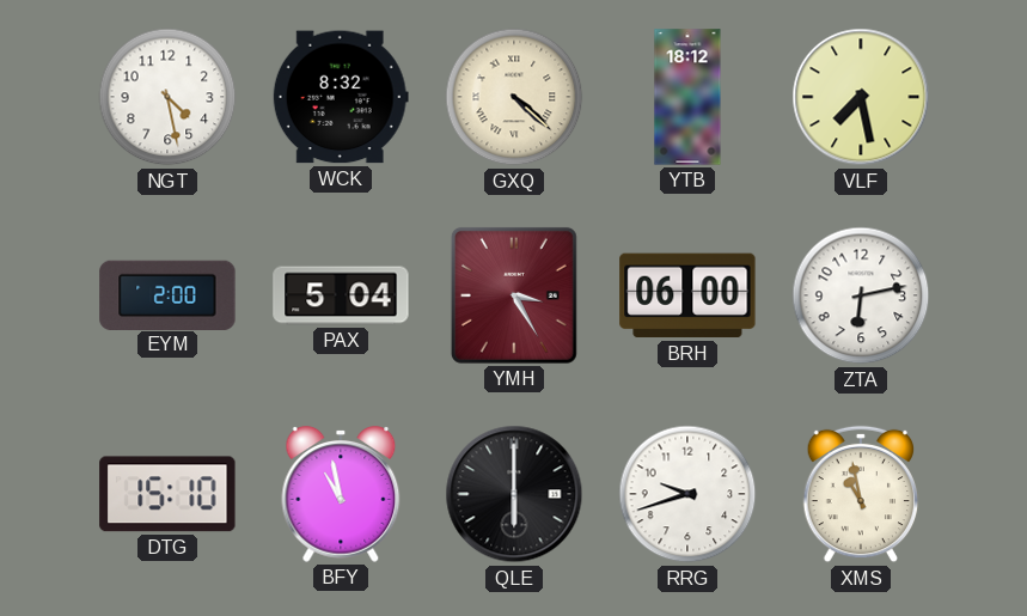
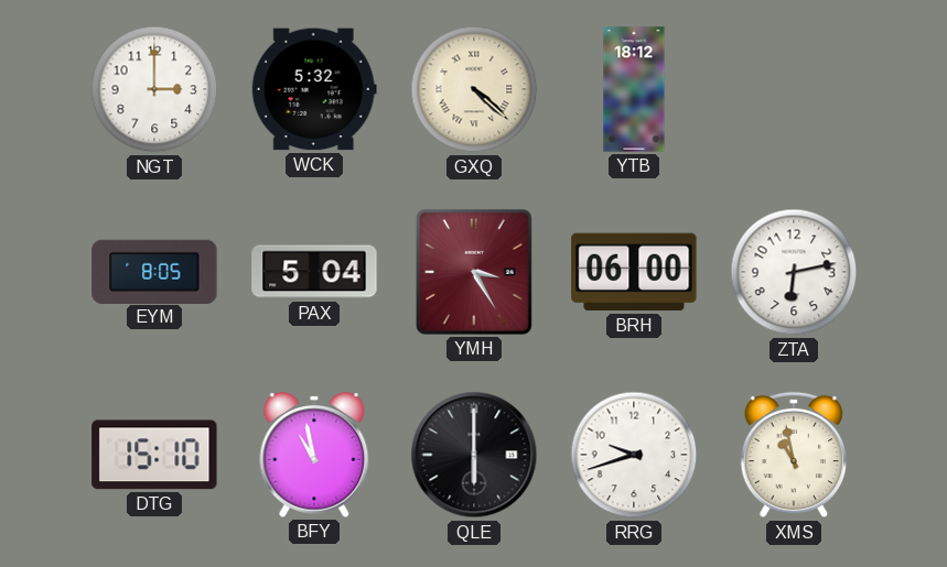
NGT: 4:28 -> 3:00
WCK: 8:32 -> 5:32
VLF: 7:28 -> none
EYM: 2:00 -> 8:05
